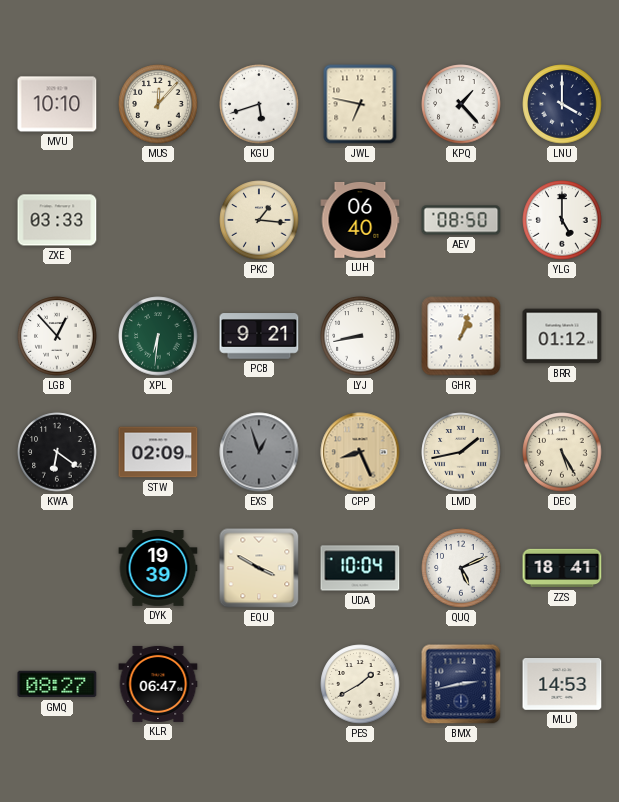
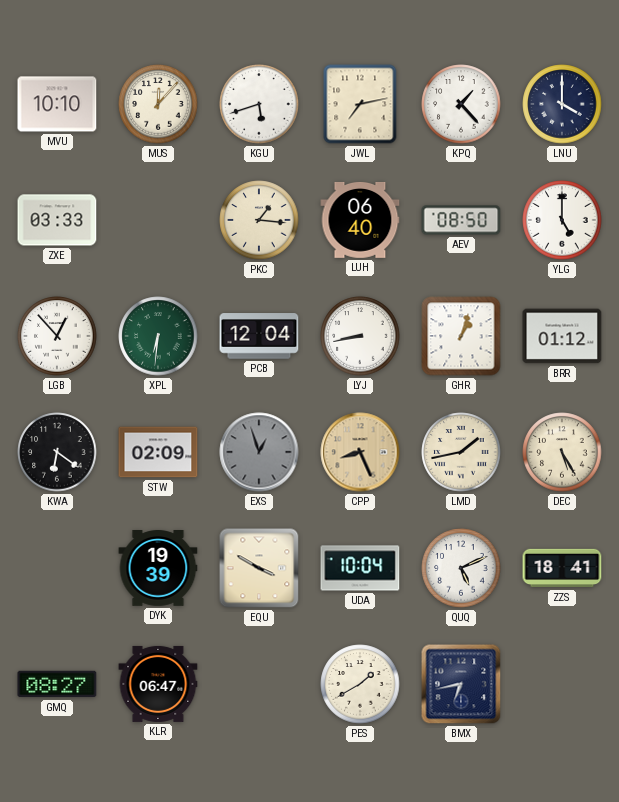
JWL: 6:47 -> 7:13
PCB: 9:21 -> 12:04
BMX: 2:43 -> 6:43
MLU: 14:53 -> none
